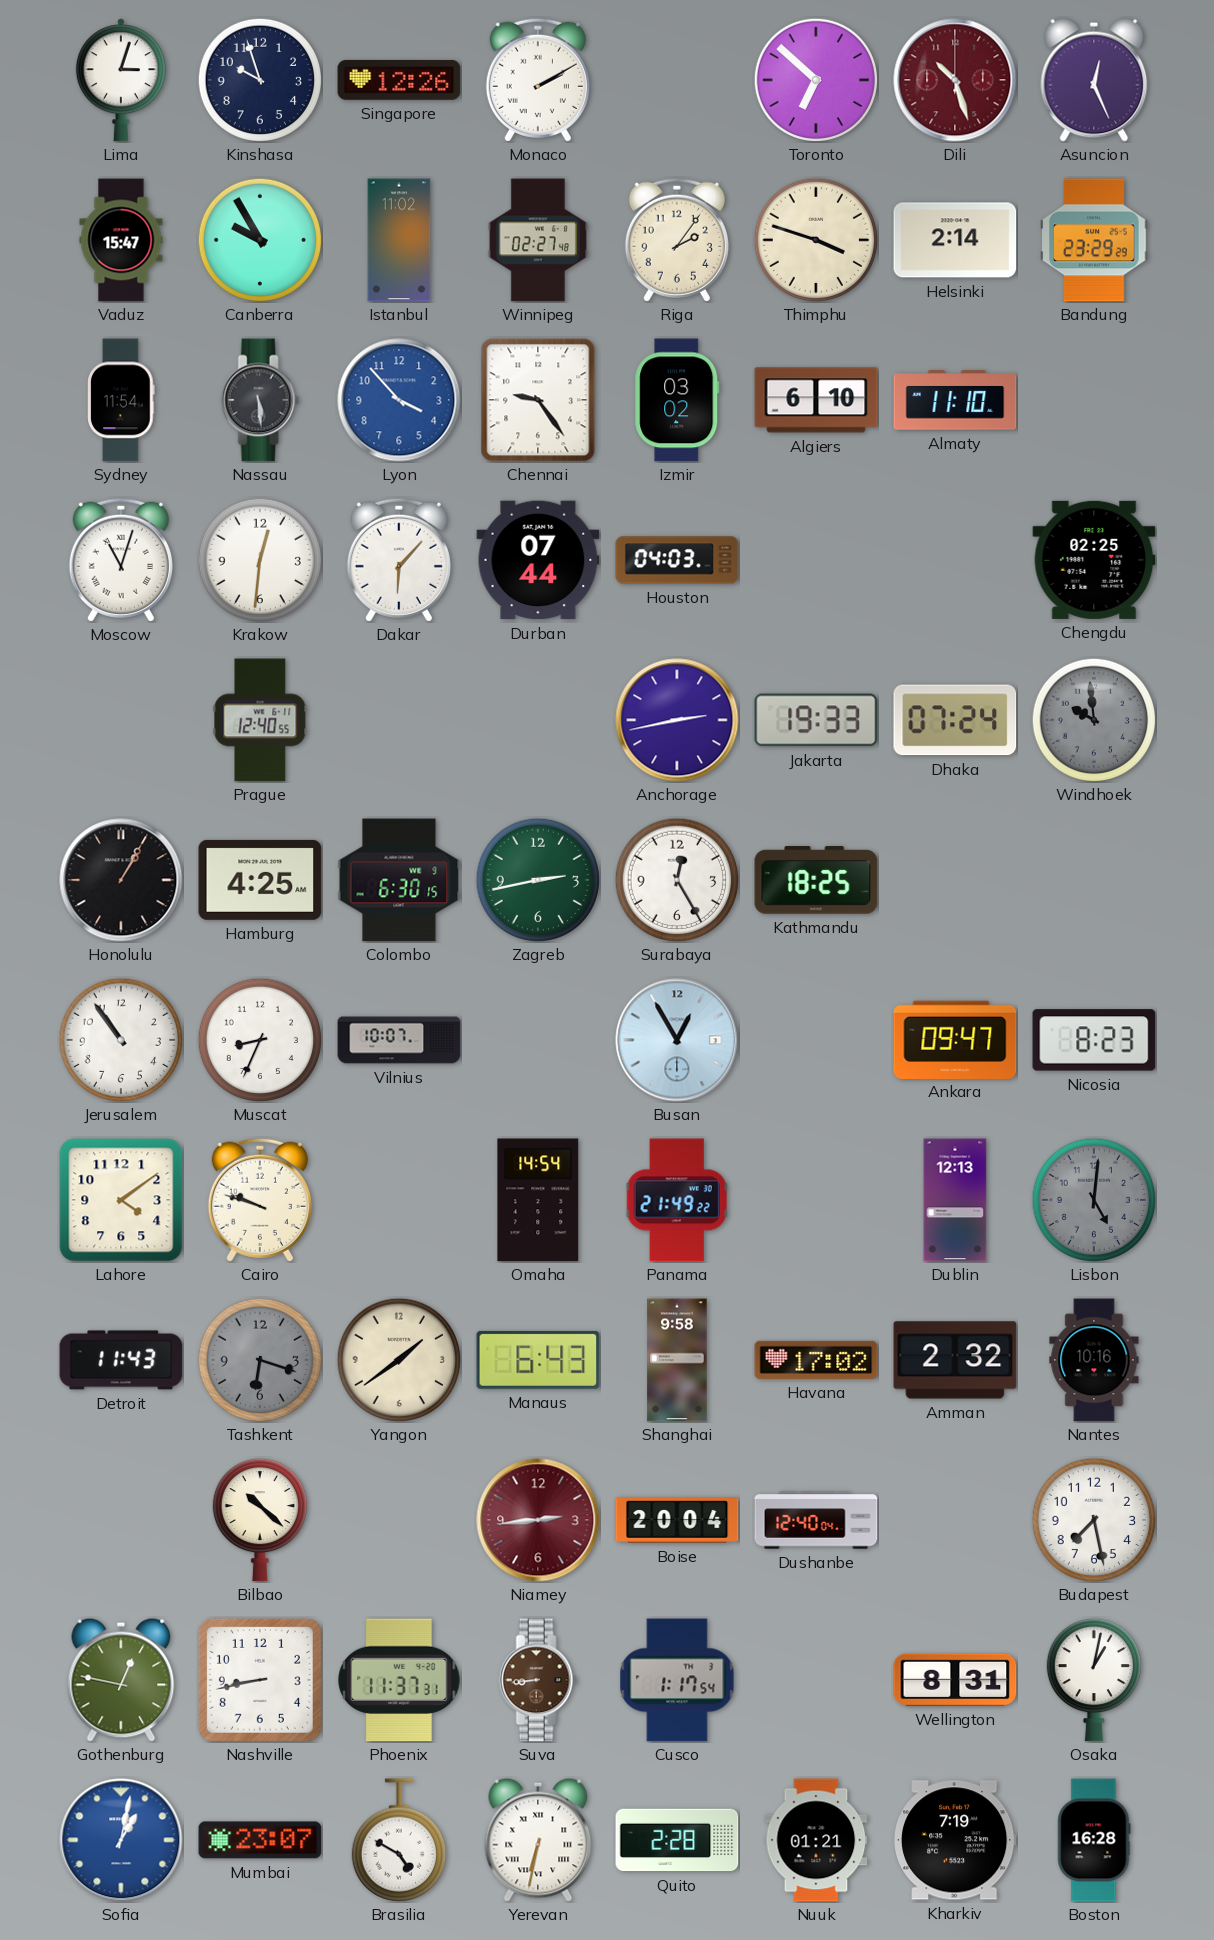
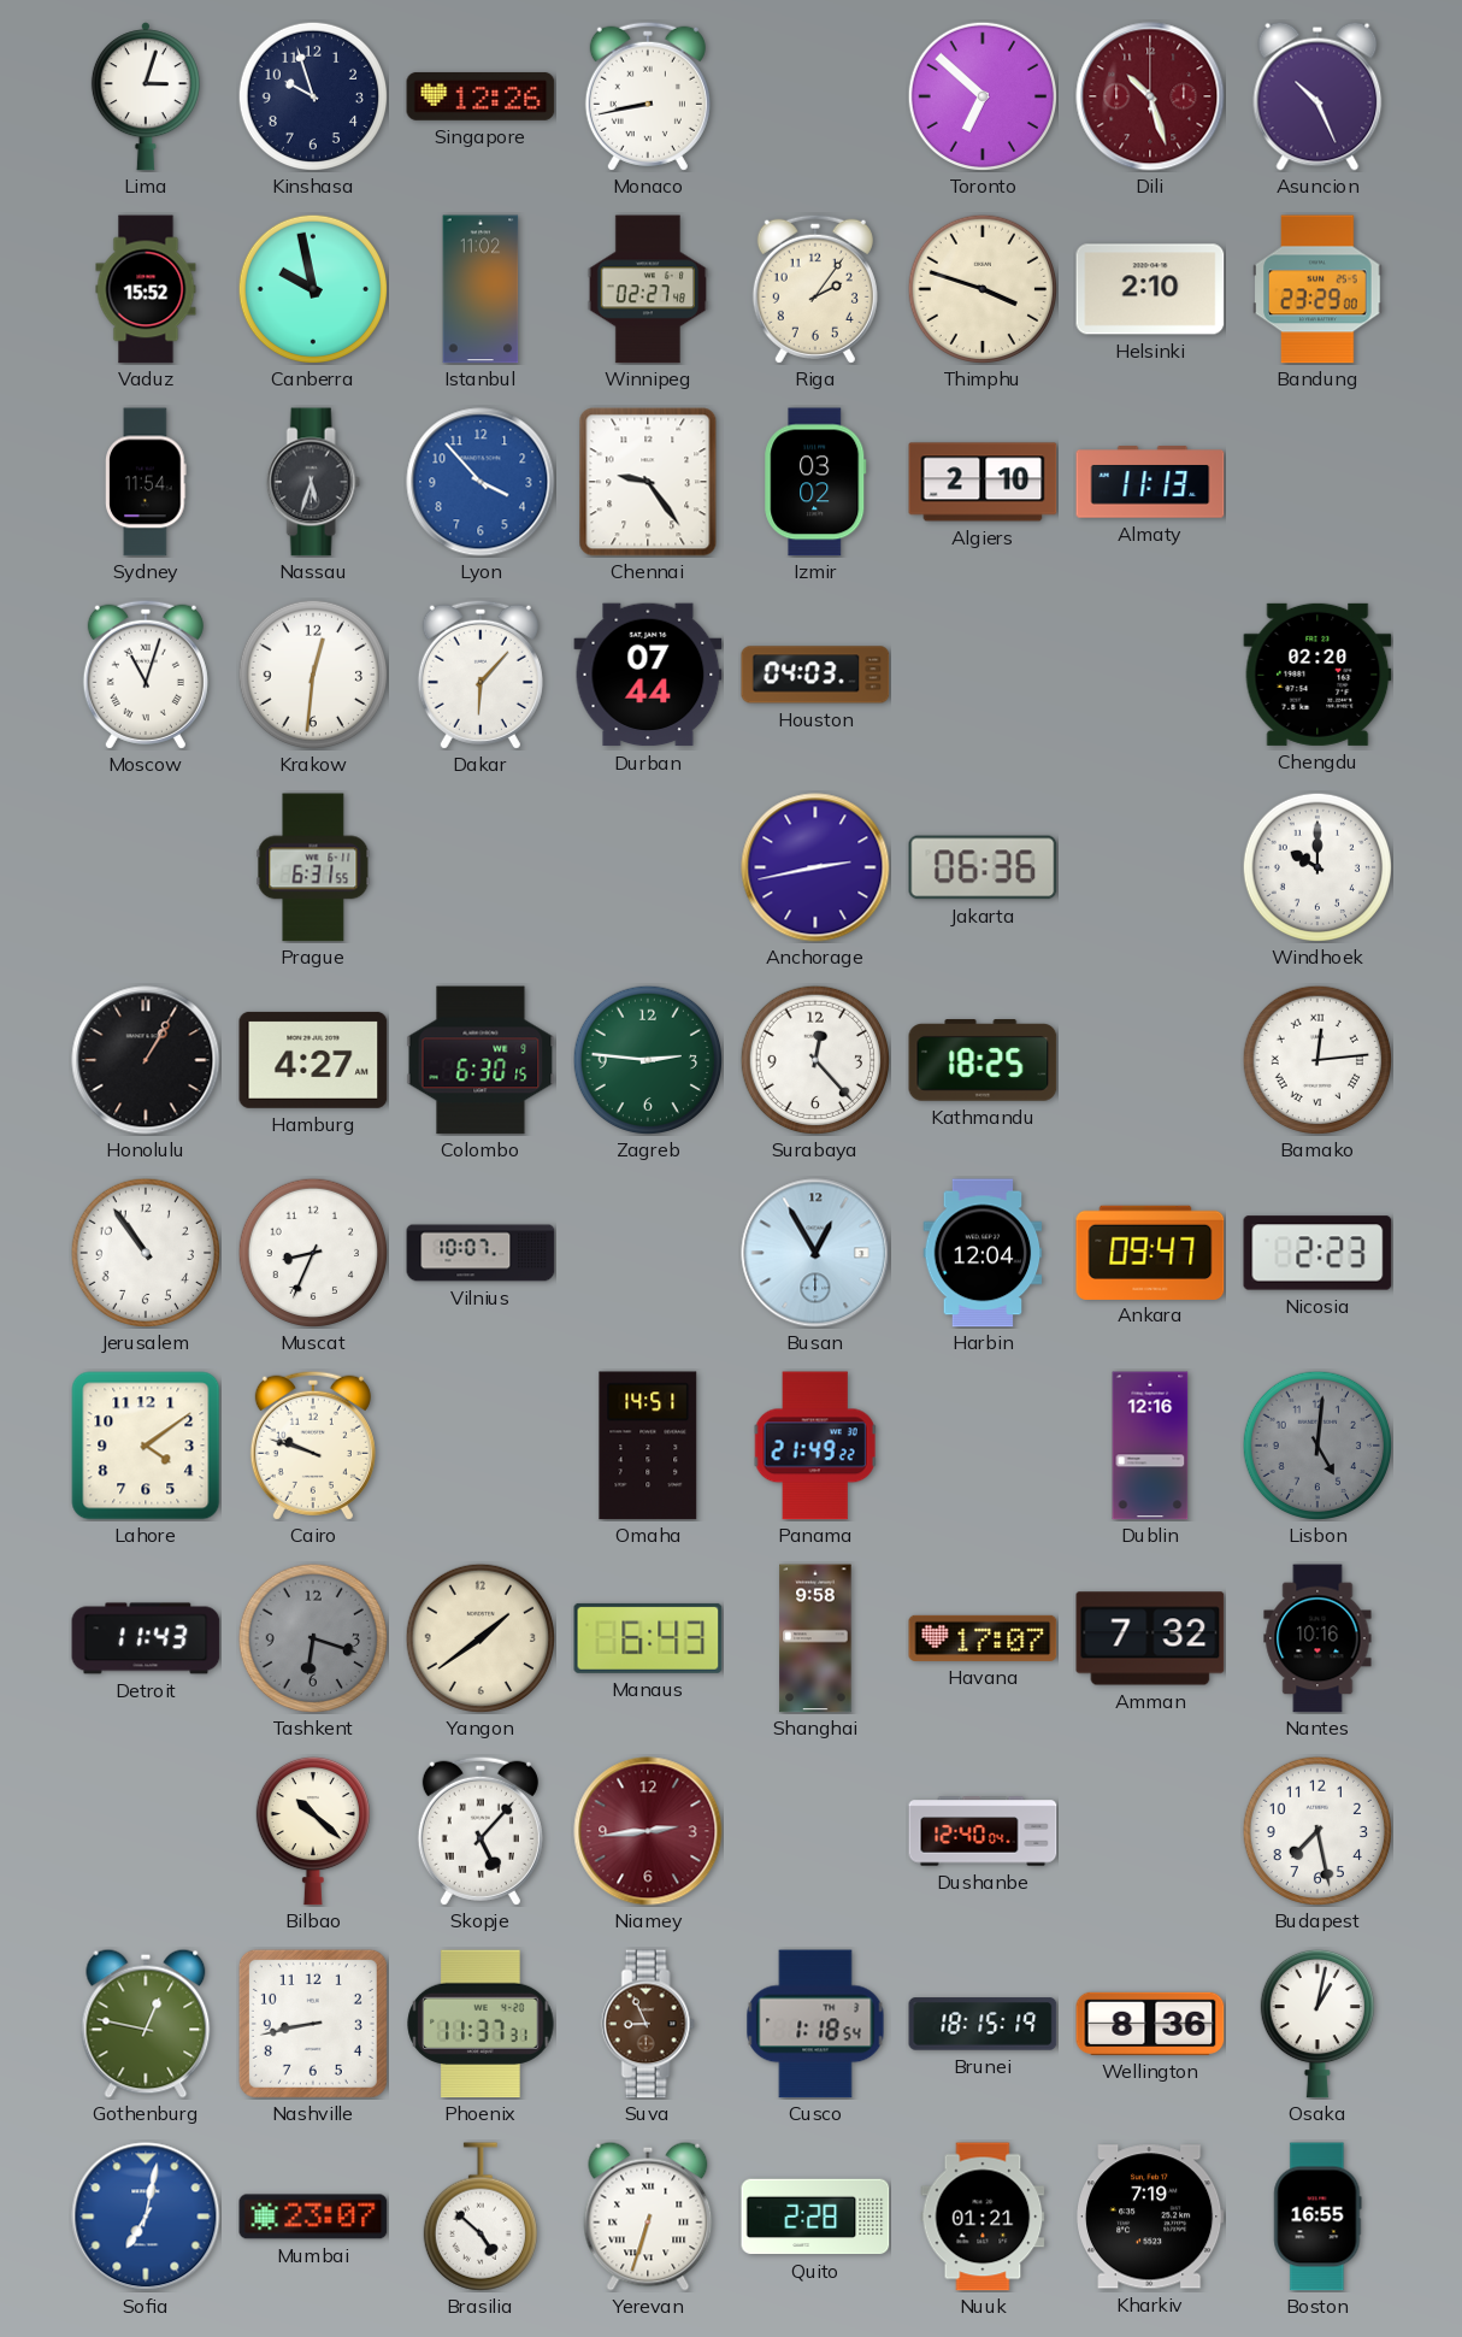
Monaco: 2:10 -> 8:43
Asuncion: 12:26 -> 10:26
Vaduz: 15:47 -> 15:52
Canberra: 9:55 -> 9:58
Helsinki: 2:14 -> 2:10
Bandung: 23:29:29 -> 23:29:00
Nassau: 5:29 -> 5:33
Algiers: 6:10 -> 2:10
Almaty: 11:10 -> 11:13
Chengdu: 02:25 -> 02:20
Prague: 12:40 -> 6:31
Jakarta: 19:33 -> 06:36
Dhaka: 07:24 -> none
Windhoek: 9:59 -> 10:00
Windhoek dial: grey -> white
Hamburg: 4:25 -> 4:27
Zagreb: 2:43 -> 2:46
Surabaya: 12:25 -> 12:23
Bamako: none -> 12:14
Harbin: none -> 12:04
Nicosia: 8:23 -> 2:23
Omaha: 14:54 -> 14:51
Dublin: 12:13 -> 12:16
Havana: 17:02 -> 17:07
Amman: 2:32 -> 7:32
Skopje: none -> 5:07
Boise: 20:04 -> none
Suva: 8:44 -> 8:56
Cusco: 1:17 -> 1:18
Brunei: none -> 18:15
Wellington: 8:31 -> 8:36
Sofia: 1:02 -> 7:02
Brasilia: 4:50 -> 4:52
Yerevan: 6:32 -> 6:33
Boston: 16:28 -> 16:55
